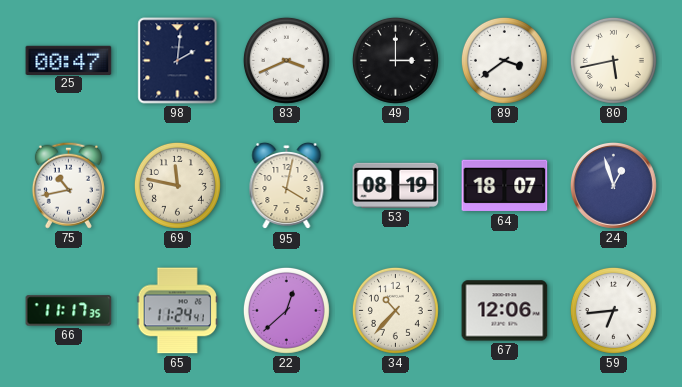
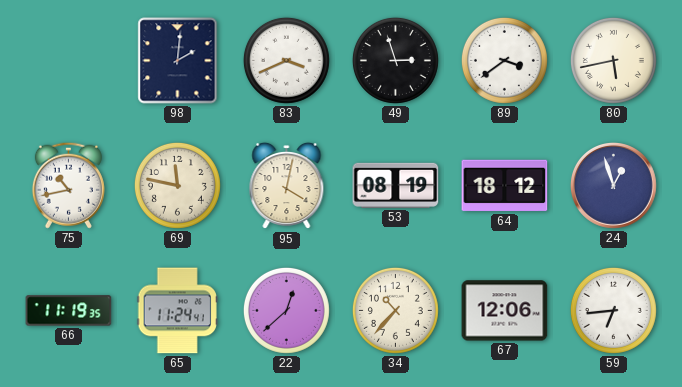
25: 00:47 -> none
49: 3:00 -> 2:57
64: 18:07 -> 18:12
66: 11:17 -> 11:19
